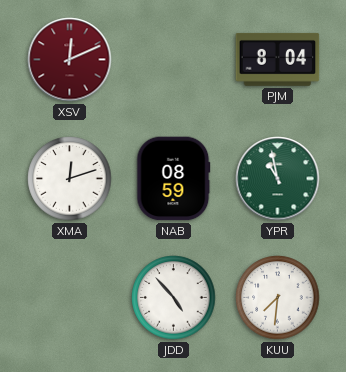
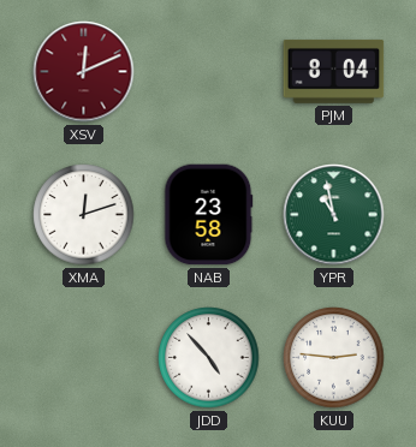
NAB: 08:59 -> 23:58
KUU: 7:31 -> 2:46
